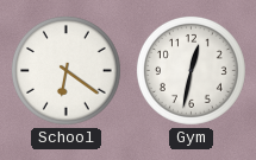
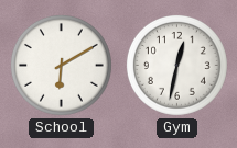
School: 6:21 -> 6:10
